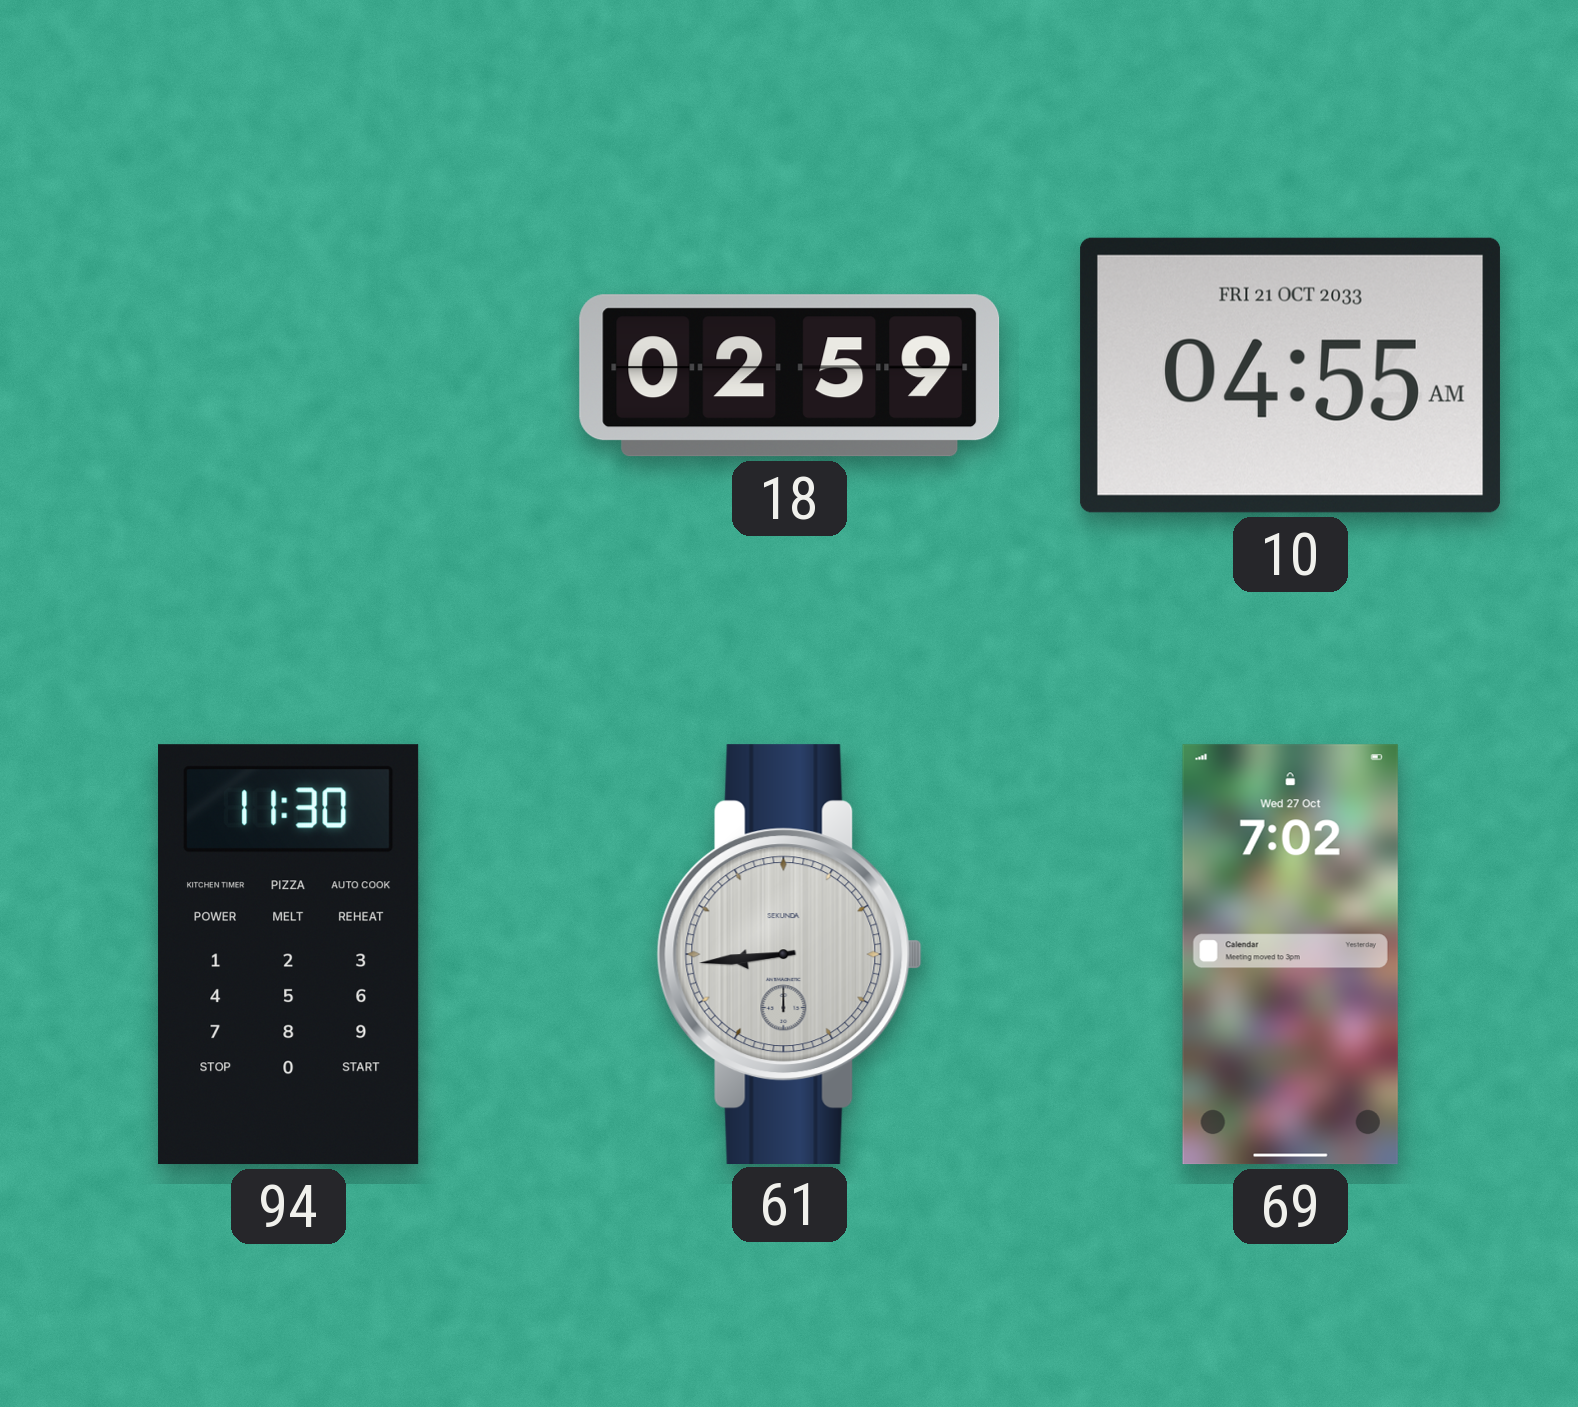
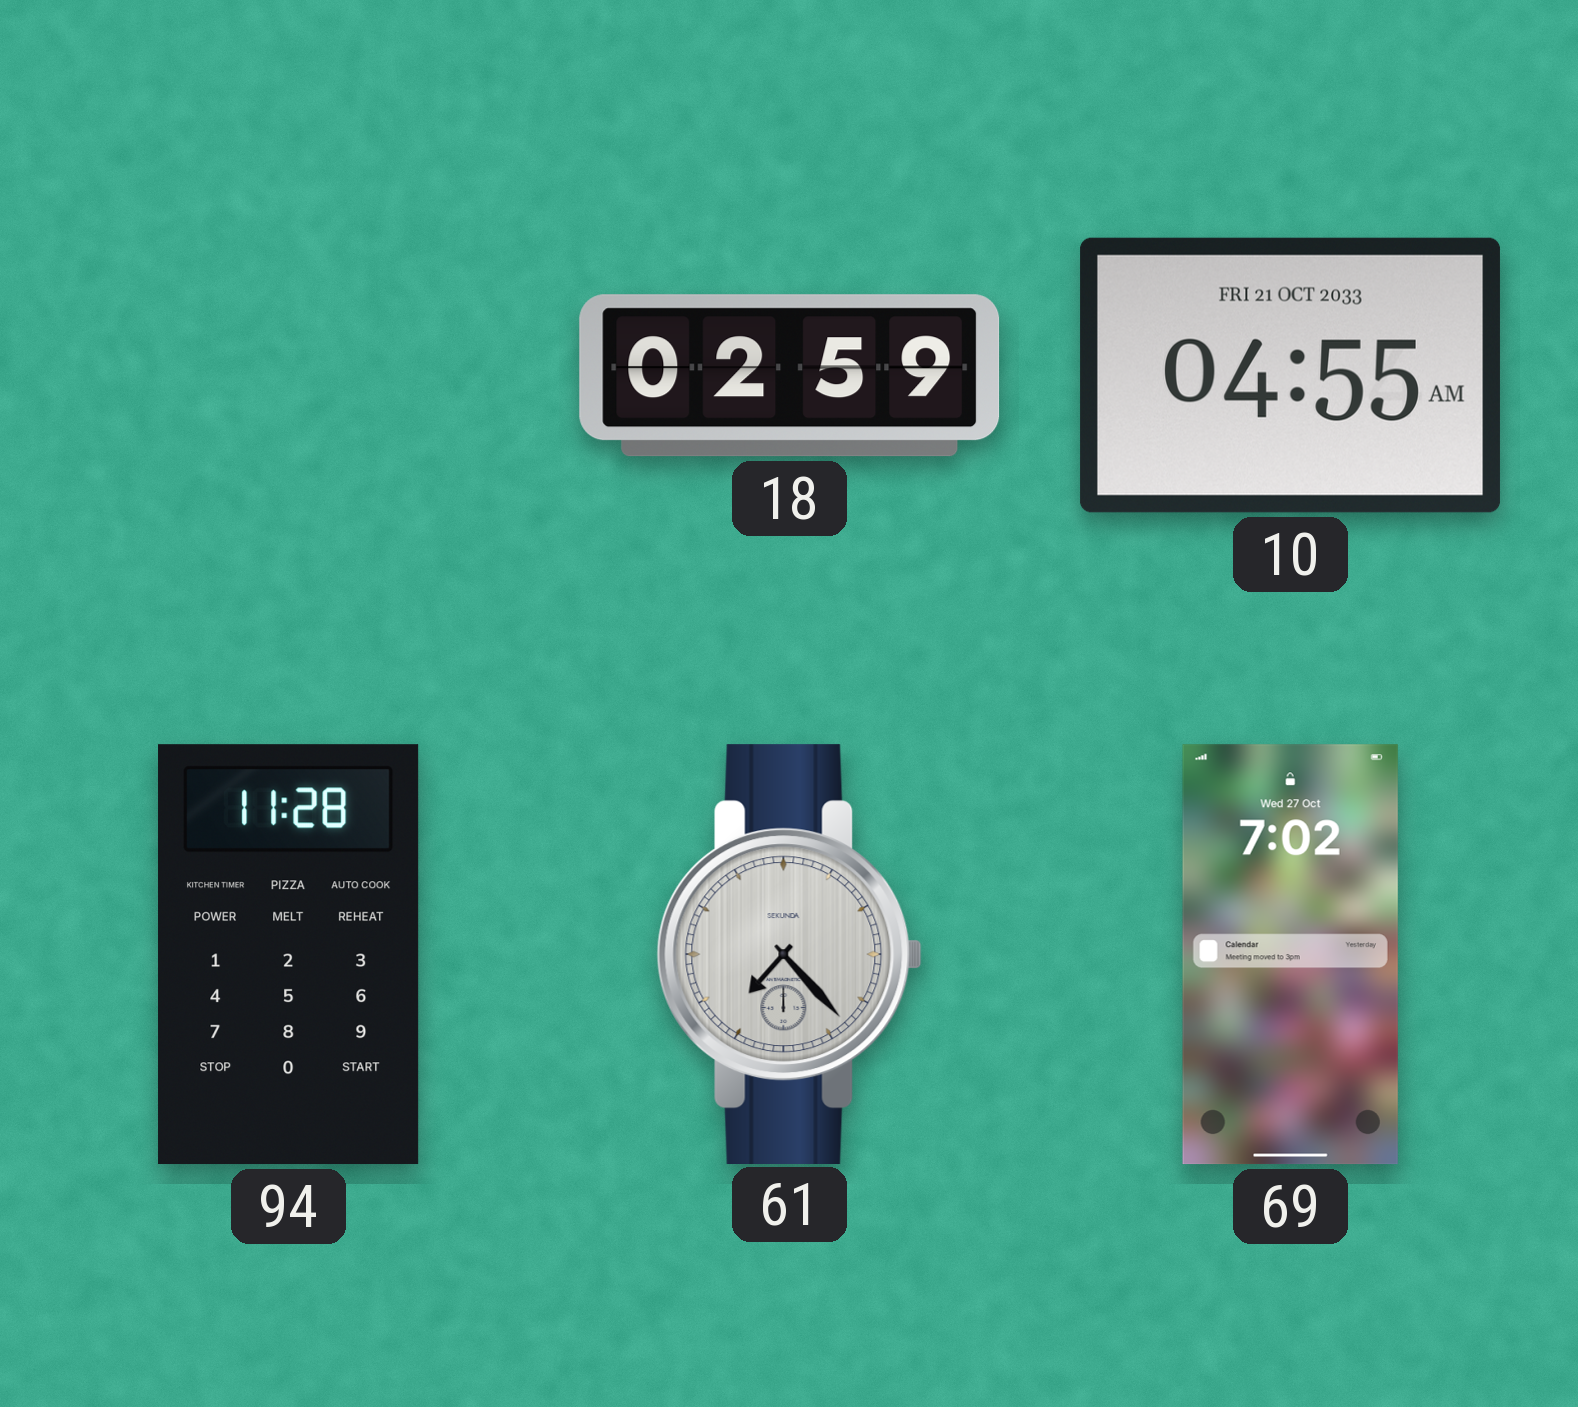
94: 11:30 -> 11:28
61: 8:44 -> 7:23
